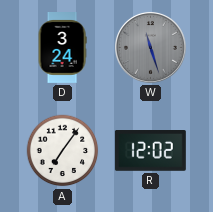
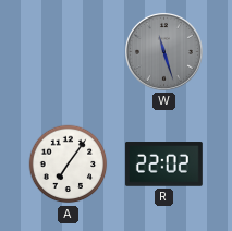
D: 3:24 -> none
R: 12:02 -> 22:02
